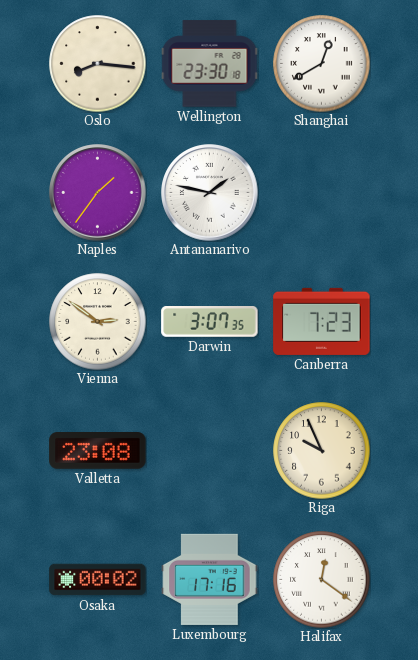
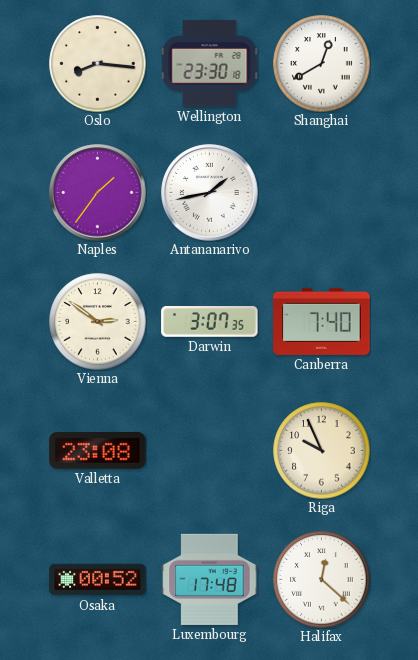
Antananarivo: 1:47 -> 1:43
Canberra: 7:23 -> 7:40
Osaka: 00:02 -> 00:52
Luxembourg: 17:16 -> 17:48
Halifax: 12:21 -> 12:22
